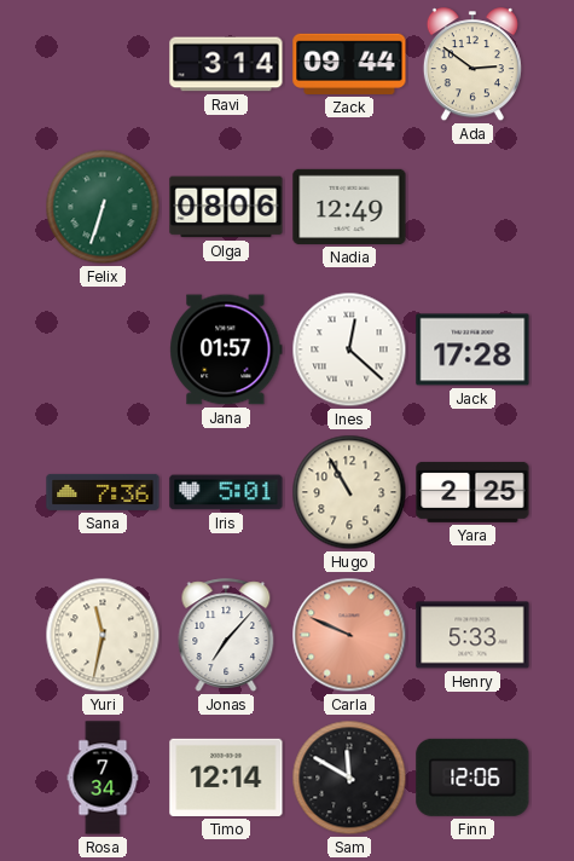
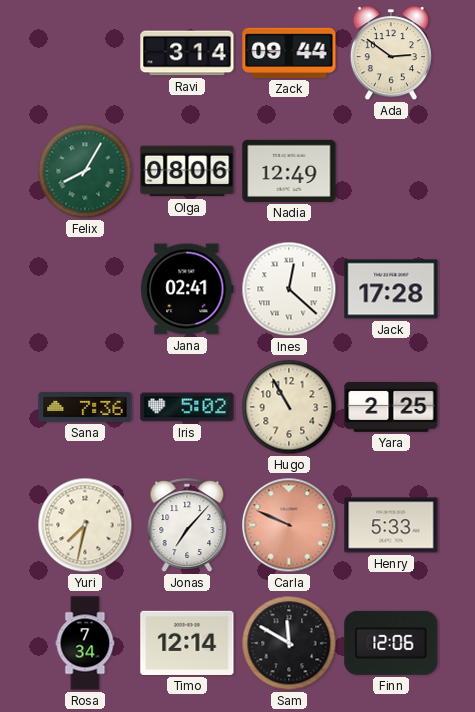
Felix: 6:33 -> 8:05
Jana: 01:57 -> 02:41
Iris: 5:01 -> 5:02
Yuri: 11:32 -> 7:32
